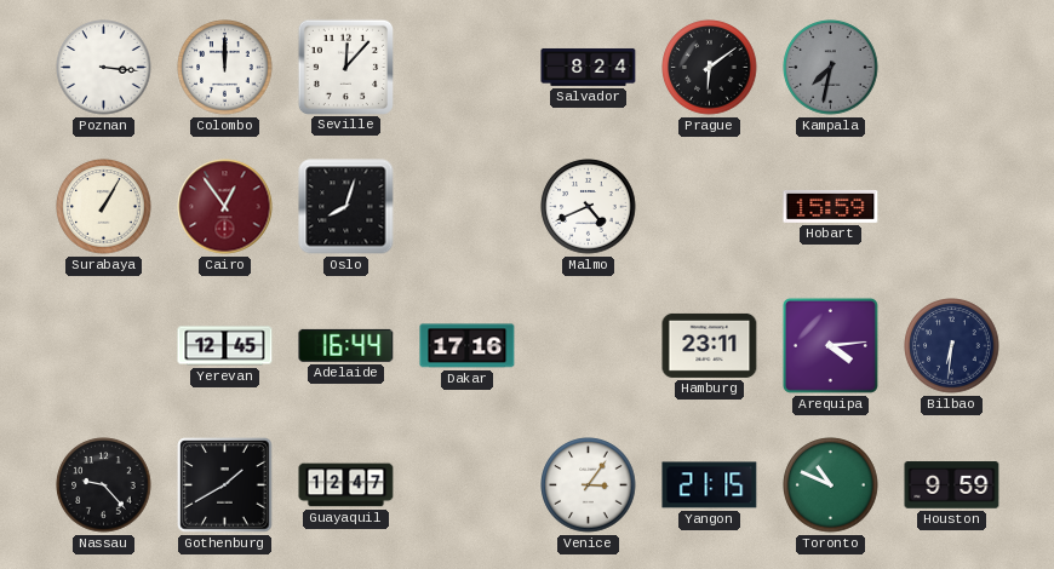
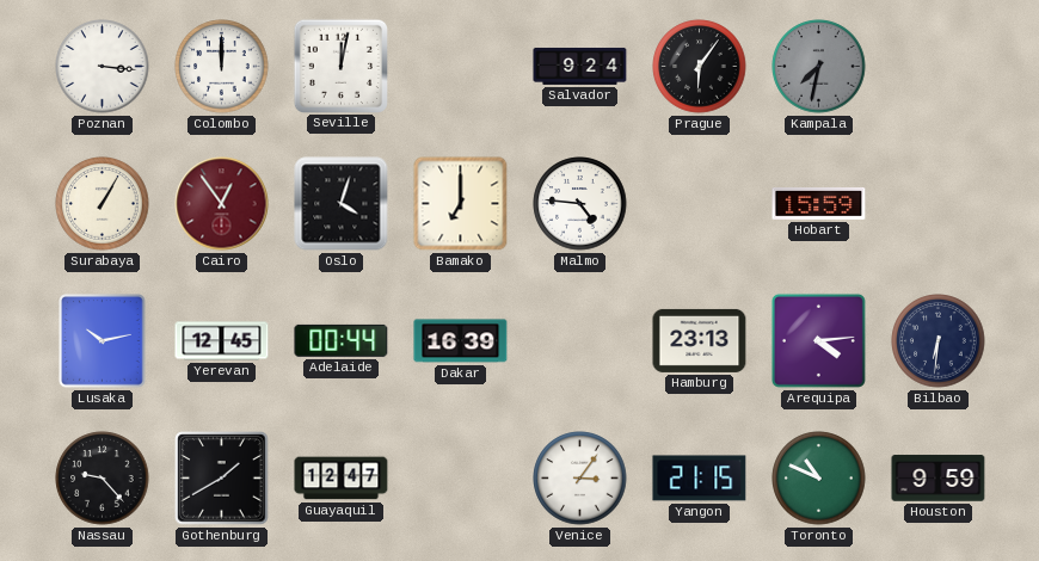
Seville: 12:07 -> 12:02
Salvador: 8:24 -> 9:24
Prague: 6:09 -> 6:06
Oslo: 8:03 -> 4:03
Bamako: none -> 7:00
Malmo: 4:41 -> 4:46
Lusaka: none -> 10:13
Adelaide: 16:44 -> 00:44
Dakar: 17:16 -> 16:39
Hamburg: 23:11 -> 23:13
